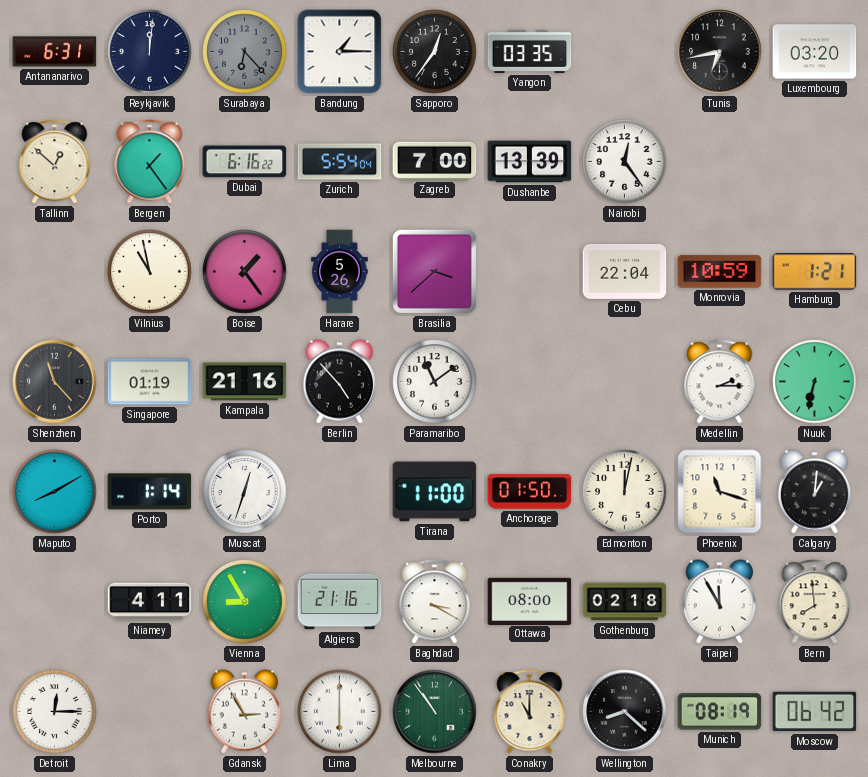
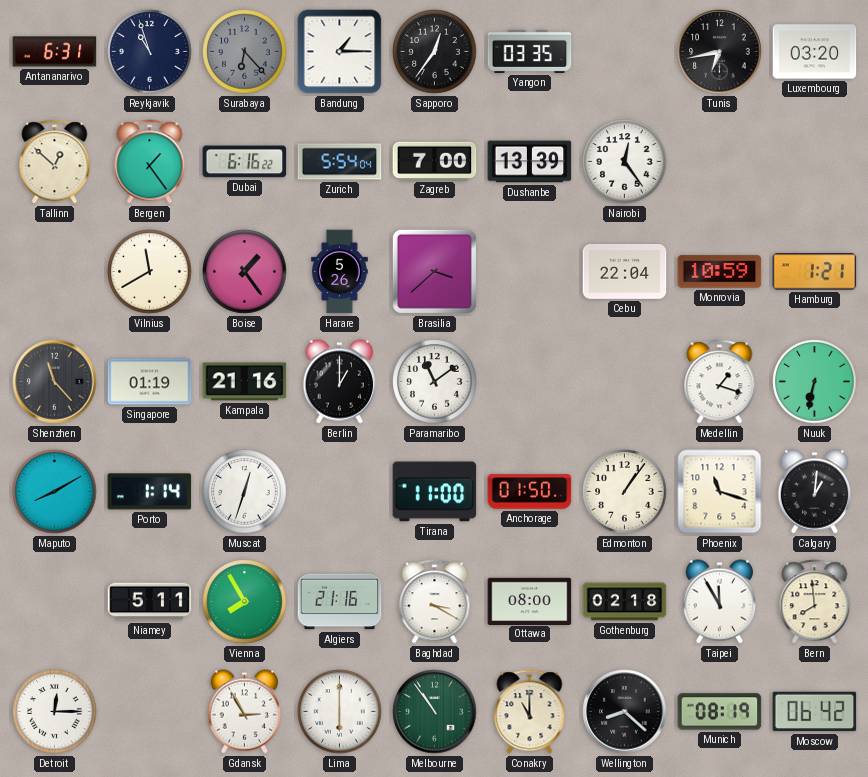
Reykjavik: 12:01 -> 10:57
Vilnius: 10:58 -> 11:40
Berlin: 4:53 -> 1:00
Medellin: 2:15 -> 1:18
Edmonton: 12:02 -> 1:06
Niamey: 4:11 -> 5:11
Vienna: 8:55 -> 7:55
